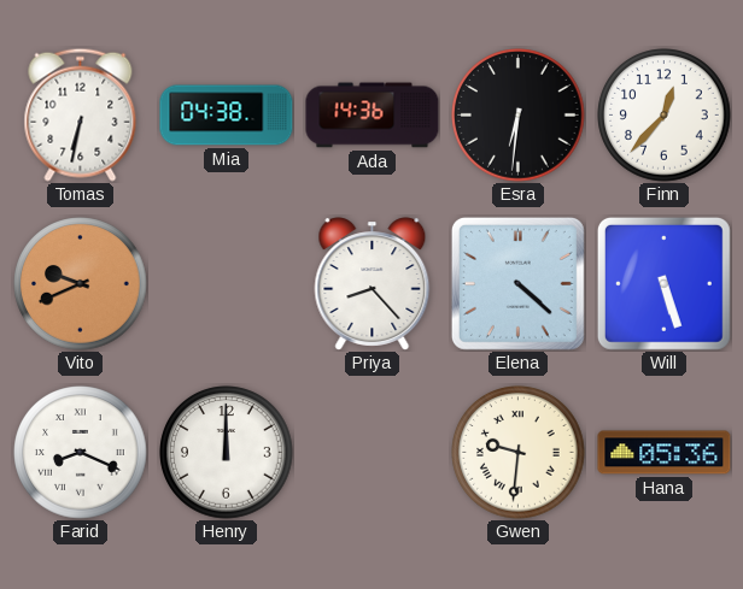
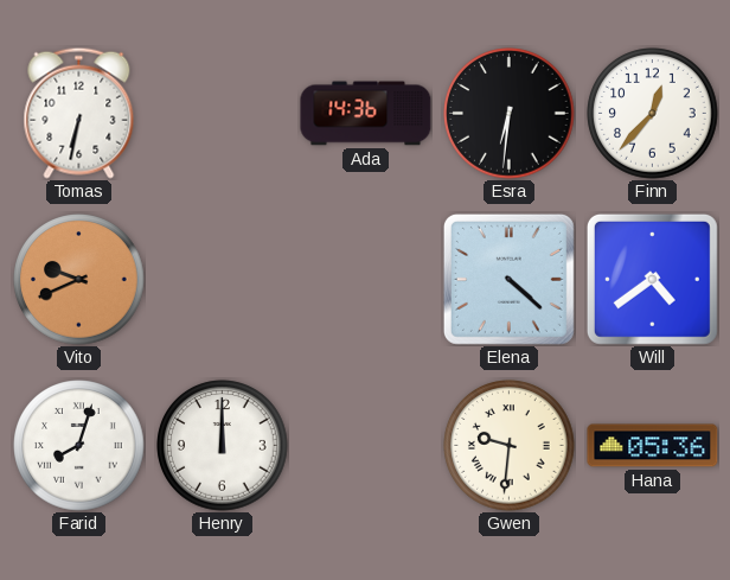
Mia: 04:38 -> none
Priya: 8:23 -> none
Will: 5:27 -> 4:39
Farid: 8:19 -> 8:03
